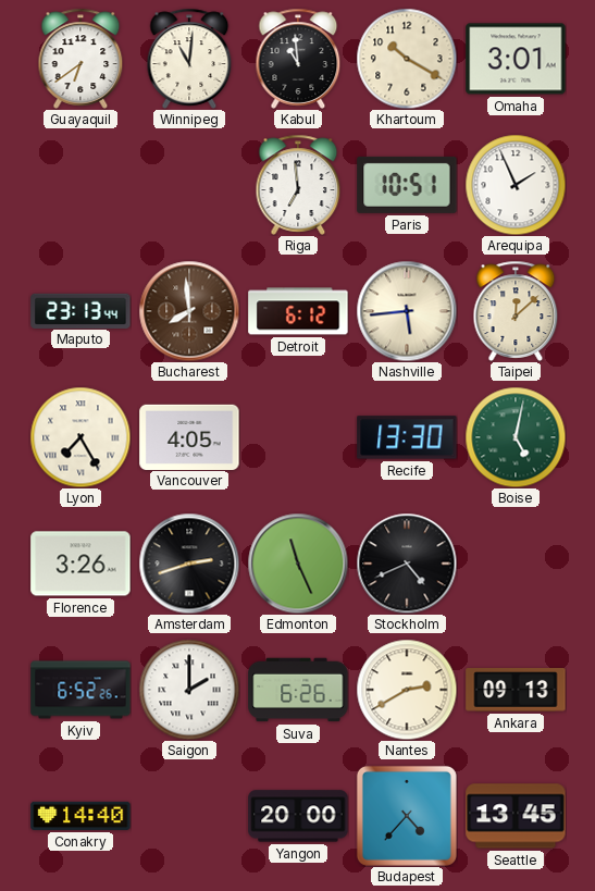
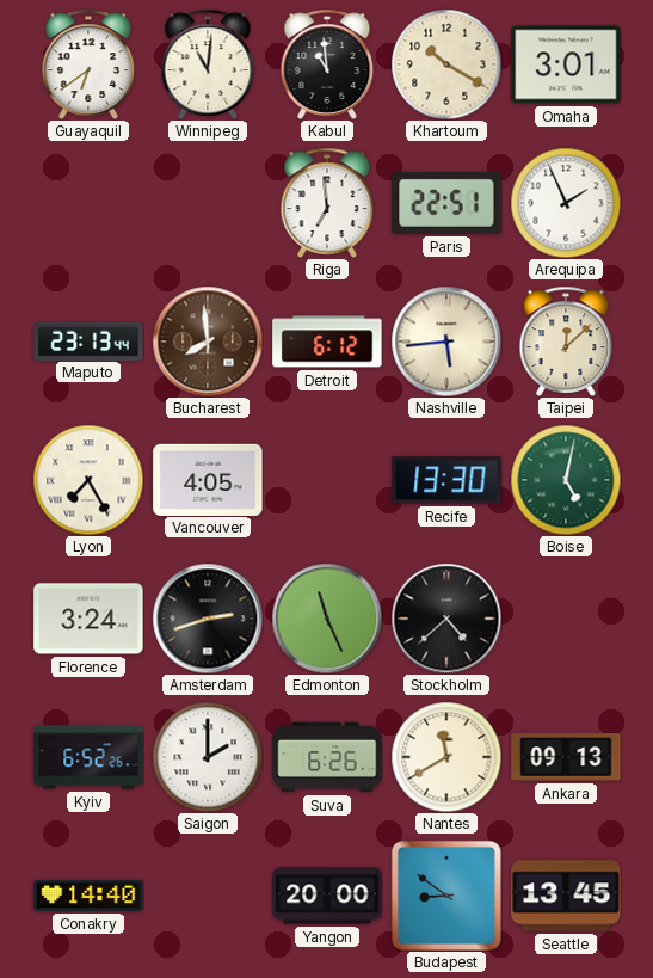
Paris: 10:51 -> 22:51
Florence: 3:26 -> 3:24
Stockholm: 4:41 -> 4:38
Nantes: 2:40 -> 11:40
Budapest: 4:37 -> 8:51
